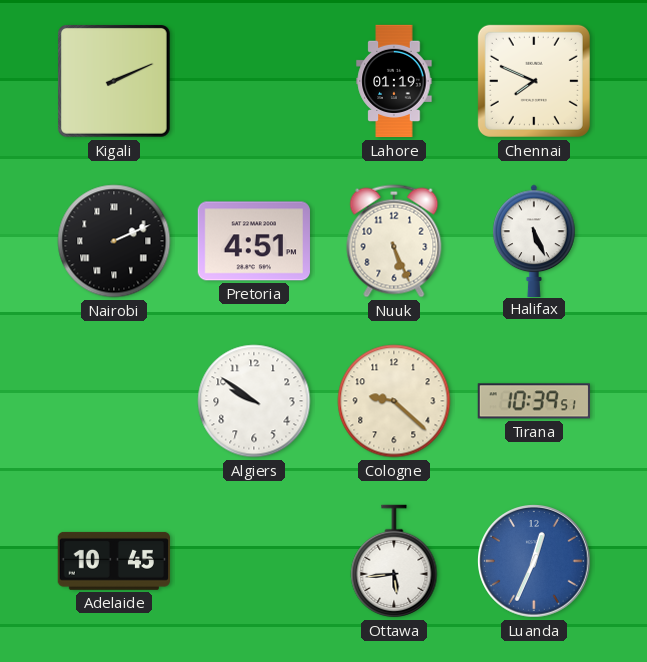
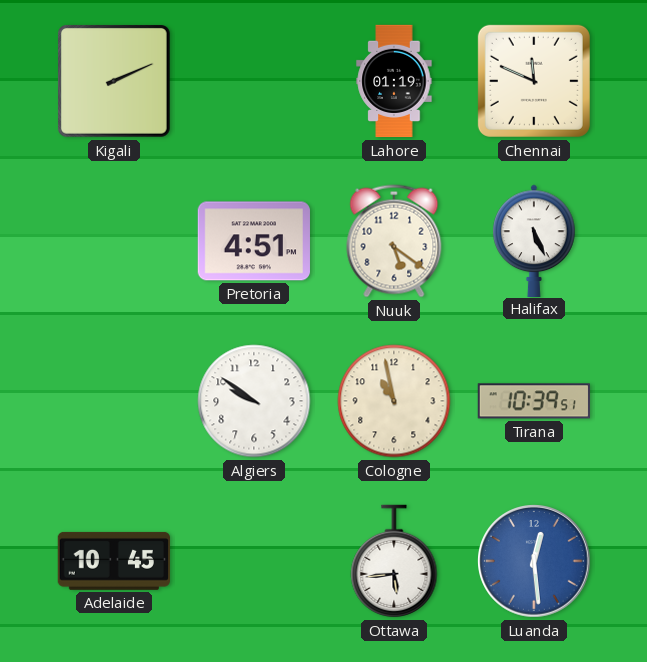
Chennai: 7:49 -> 11:49
Nairobi: 2:11 -> none
Nuuk: 5:26 -> 5:21
Cologne: 9:22 -> 10:58
Luanda: 12:34 -> 12:29
